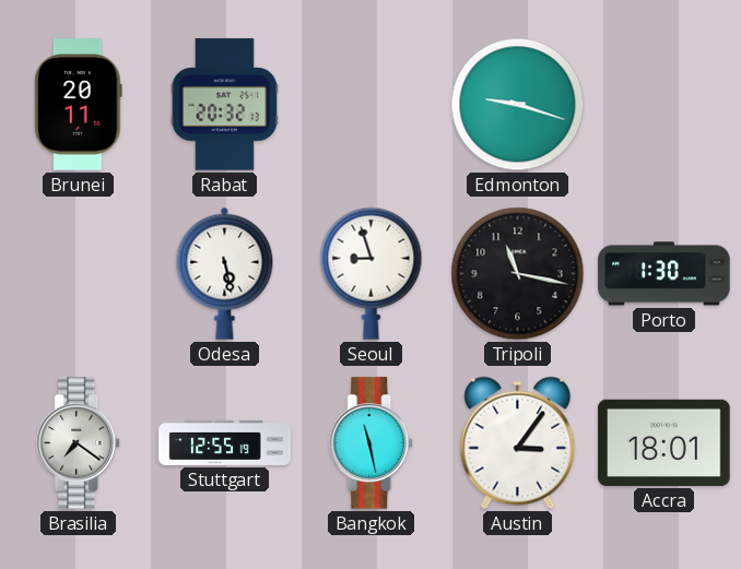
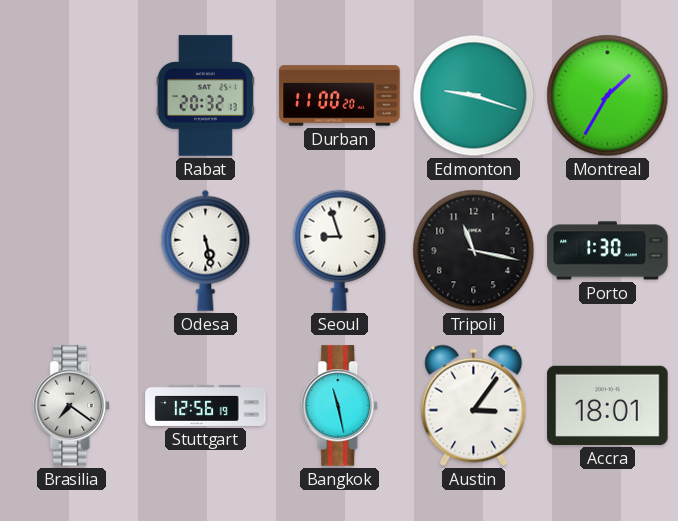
Brunei: 20:11 -> none
Durban: none -> 11:00
Montreal: none -> 1:35
Stuttgart: 12:55 -> 12:56
